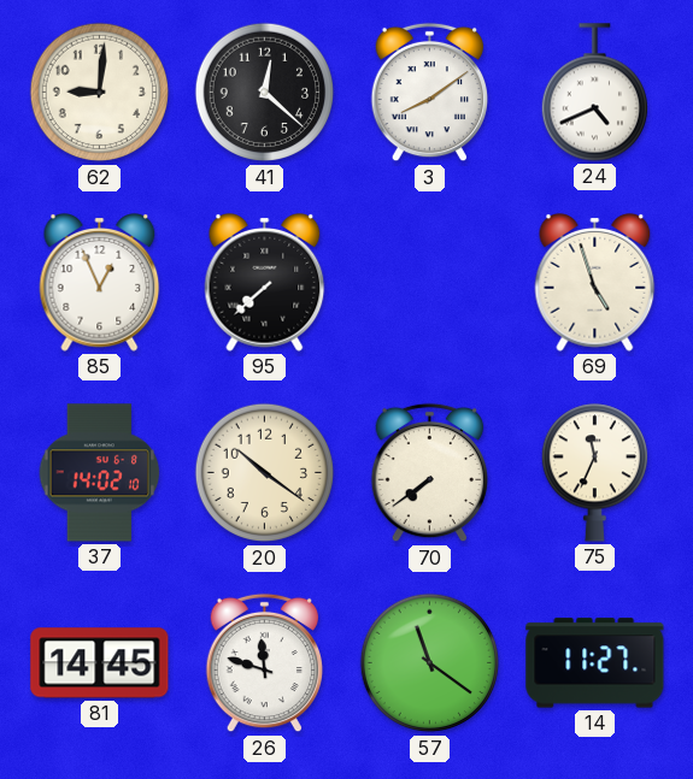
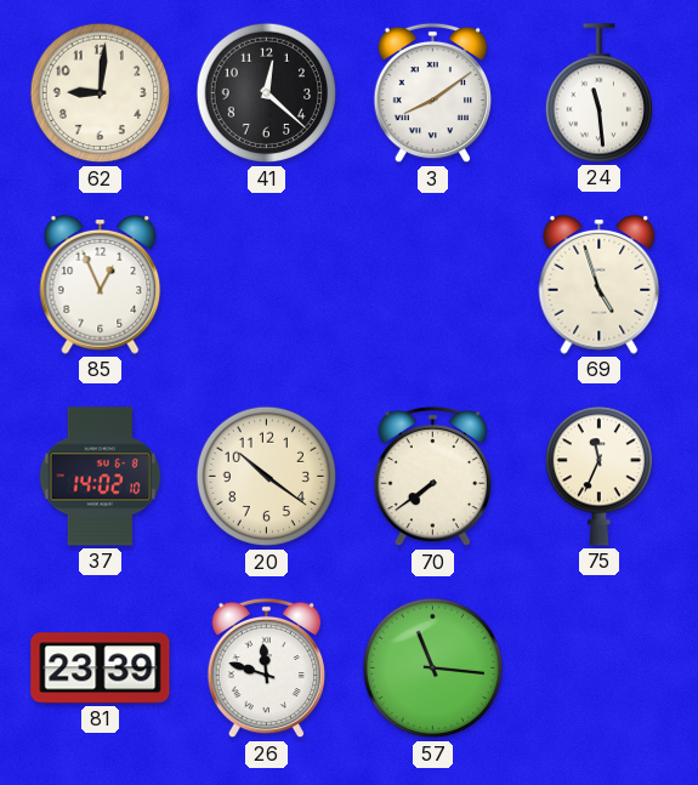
24: 4:41 -> 11:29
95: 7:38 -> none
81: 14:45 -> 23:39
57: 11:21 -> 11:16
14: 11:27 -> none
